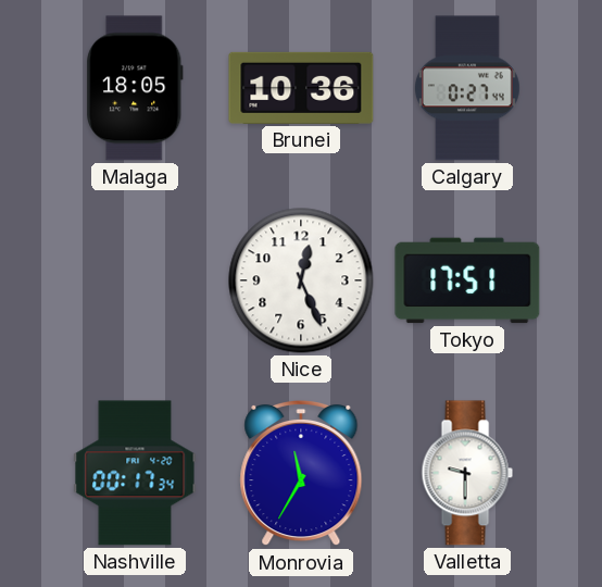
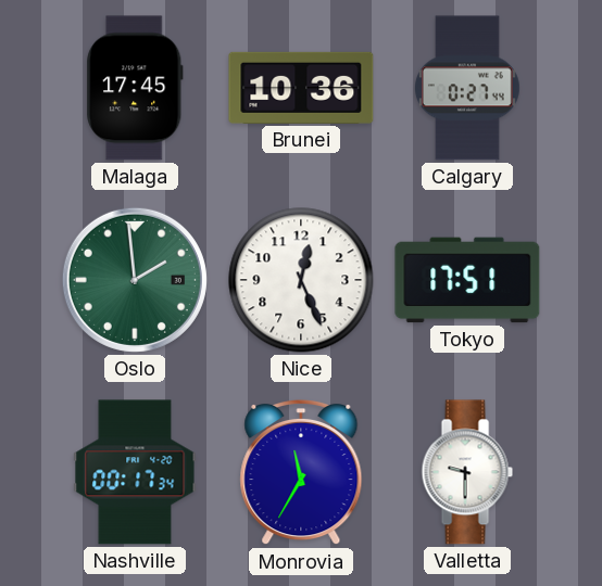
Malaga: 18:05 -> 17:45
Oslo: none -> 1:59
